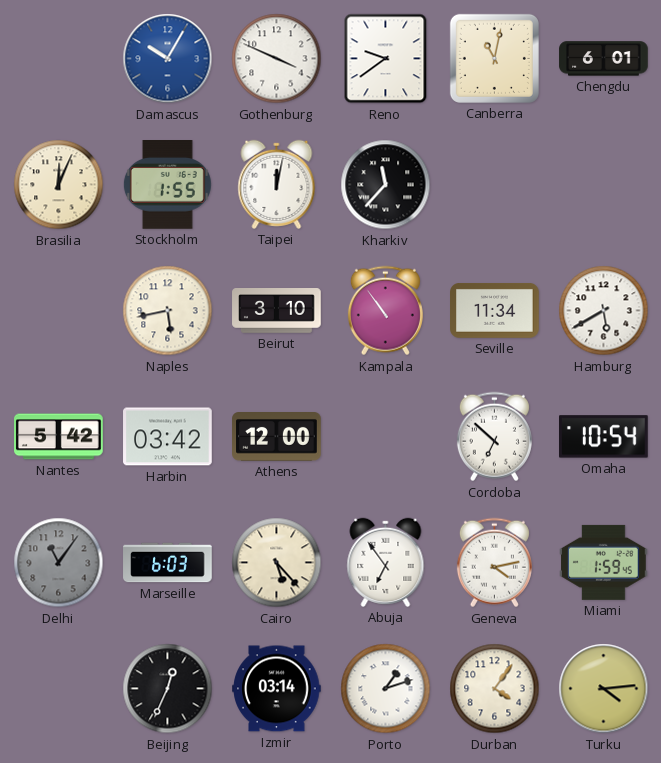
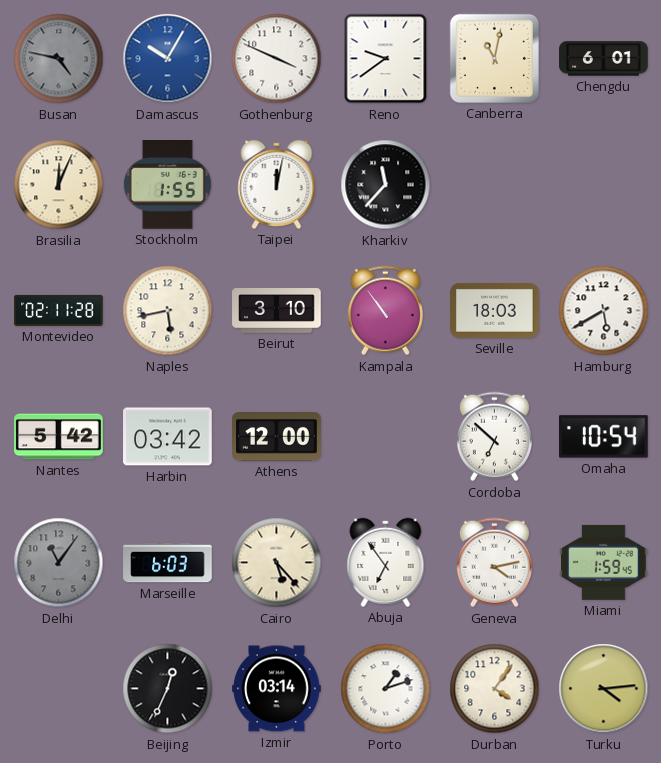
Busan: none -> 4:47
Montevideo: none -> 02:11
Seville: 11:34 -> 18:03
